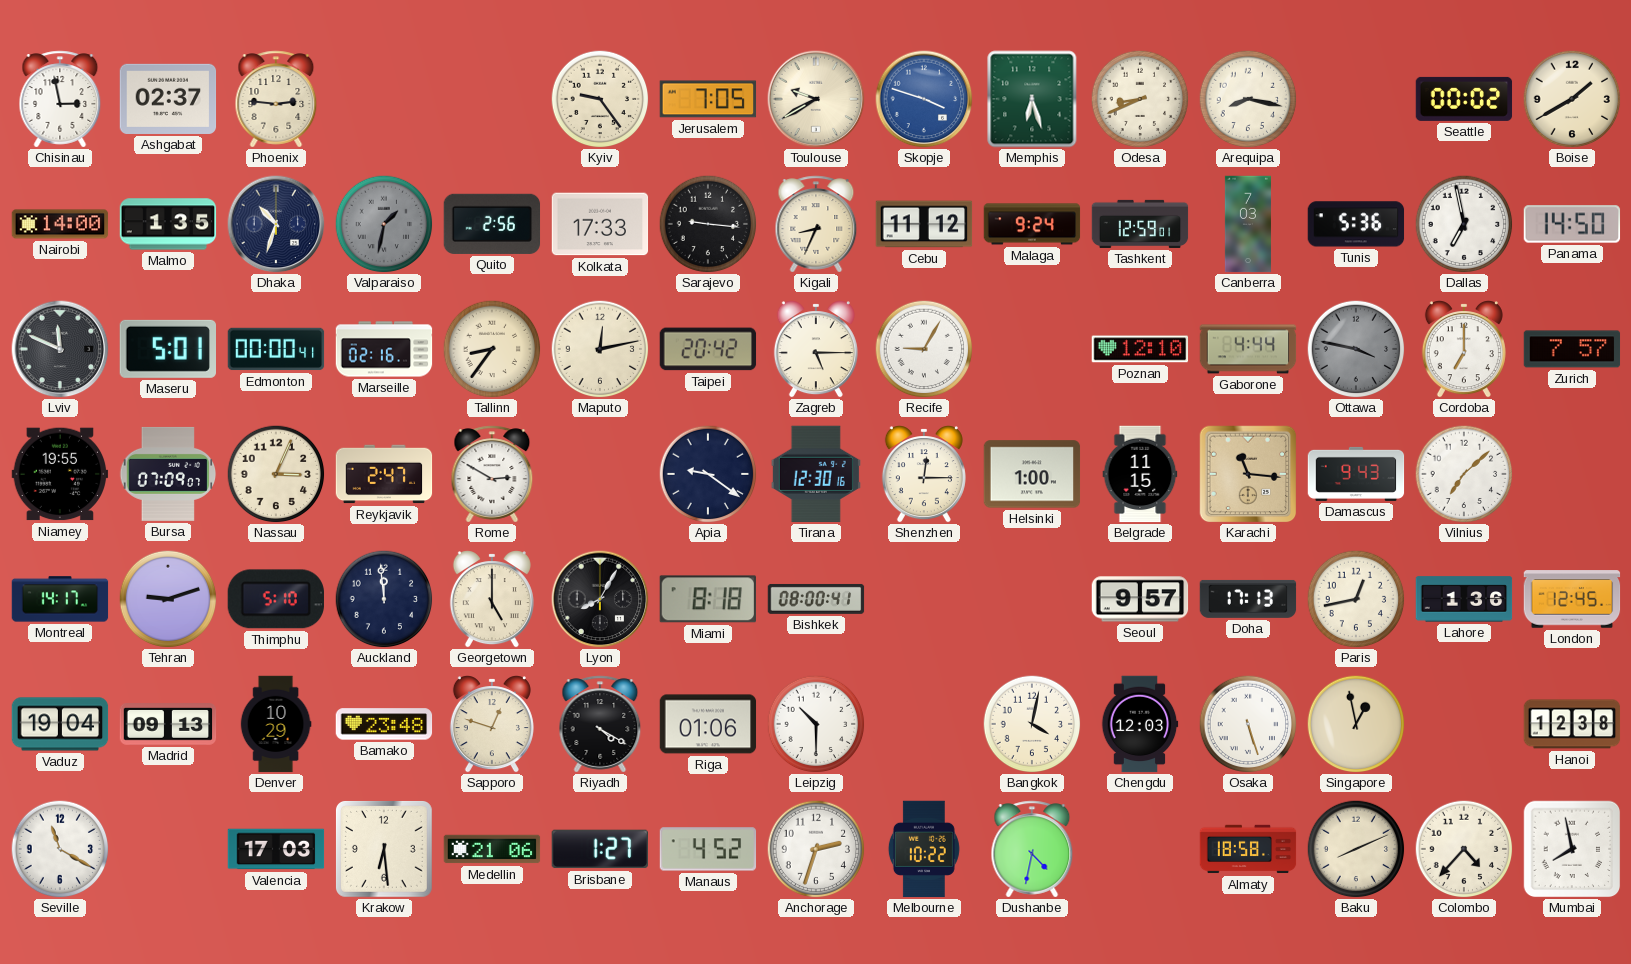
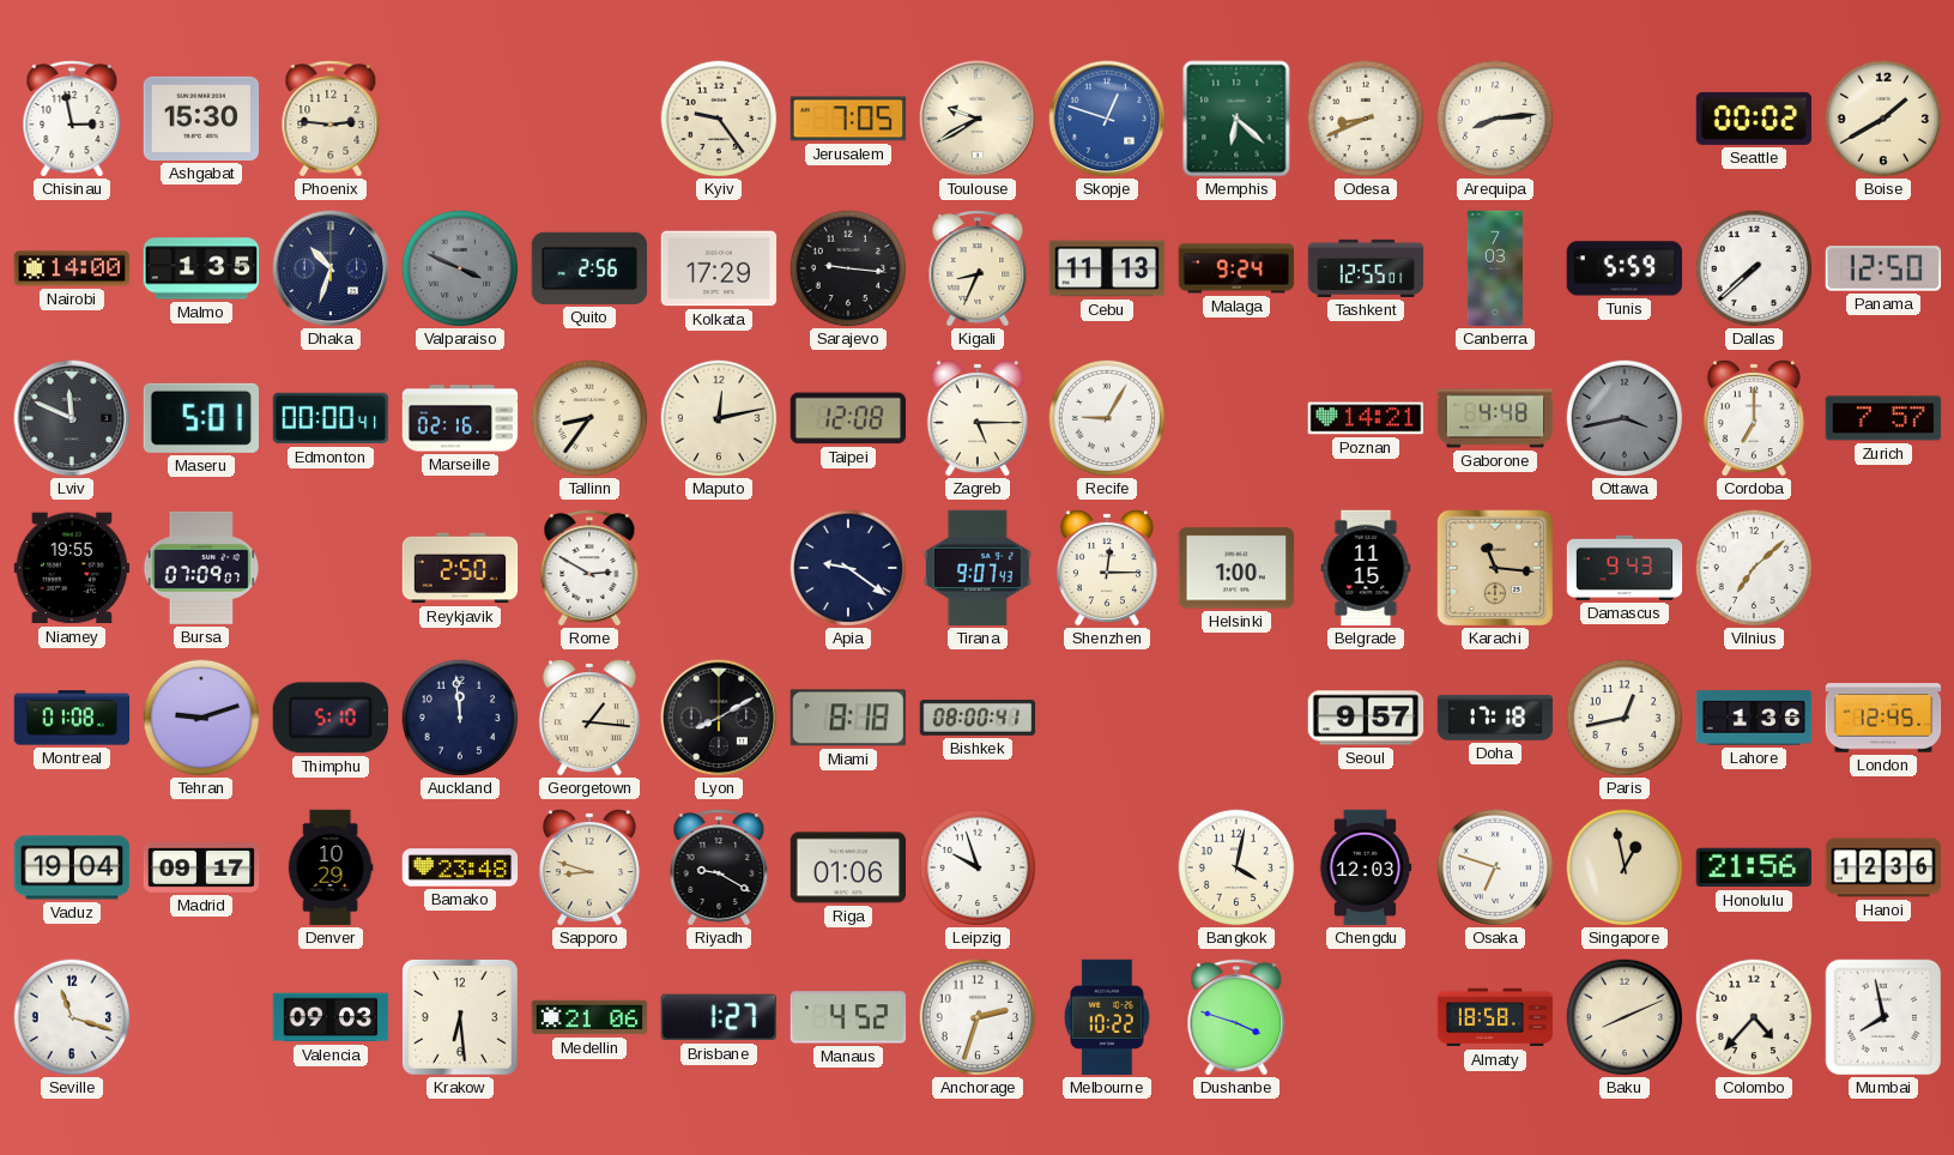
Ashgabat: 02:37 -> 15:30
Skopje: 3:48 -> 12:48
Memphis: 6:27 -> 6:22
Arequipa: 8:17 -> 8:14
Valparaiso: 1:32 -> 3:49
Kolkata: 17:33 -> 17:29
Cebu: 11:12 -> 11:13
Tashkent: 12:59 -> 12:55
Tunis: 5:36 -> 5:59
Dallas: 6:58 -> 7:38
Panama: 14:50 -> 12:50
Taipei: 20:42 -> 12:08
Poznan: 12:10 -> 14:21
Gaborone: 4:44 -> 4:48
Ottawa: 3:47 -> 3:43
Nassau: 3:04 -> none
Reykjavik: 2:47 -> 2:50
Tirana: 12:30 -> 9:07
Montreal: 14:17 -> 01:08
Georgetown: 5:00 -> 1:16
Lyon: 8:05 -> 8:10
Doha: 17:13 -> 17:18
Madrid: 09:13 -> 09:17
Sapporo: 12:48 -> 8:48
Riyadh: 4:20 -> 9:20
Leipzig: 10:30 -> 9:57
Osaka: 5:27 -> 6:48
Honolulu: none -> 21:56
Hanoi: 12:38 -> 12:36
Seville: 11:20 -> 11:18
Valencia: 17:03 -> 09:03
Dushanbe: 4:32 -> 3:48
